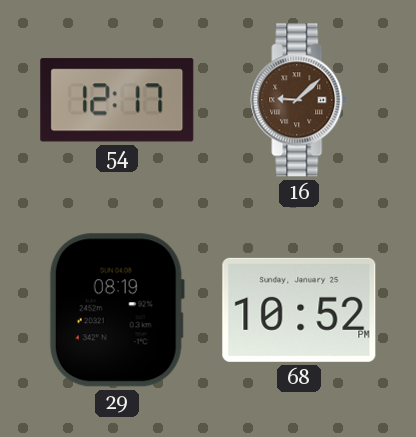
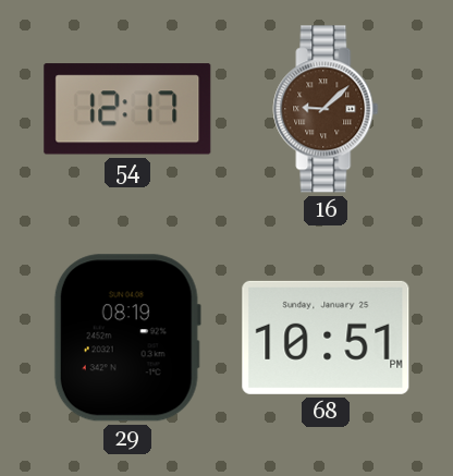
68: 10:52 -> 10:51
